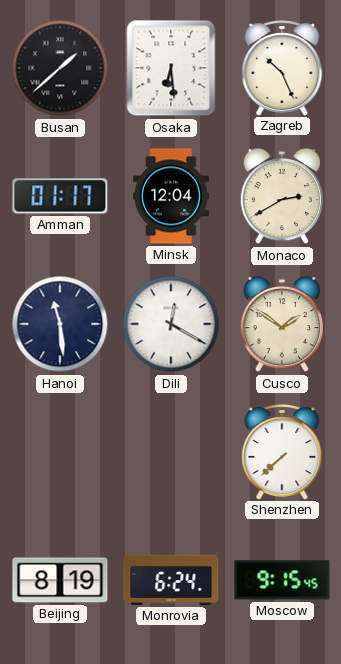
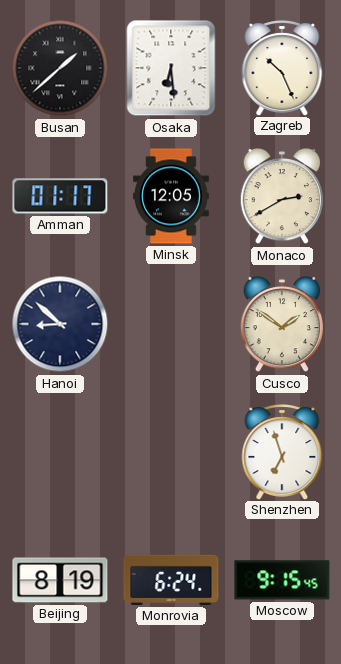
Minsk: 12:04 -> 12:05
Hanoi: 11:29 -> 8:52
Dili: 12:20 -> none
Shenzhen: 7:38 -> 6:57
